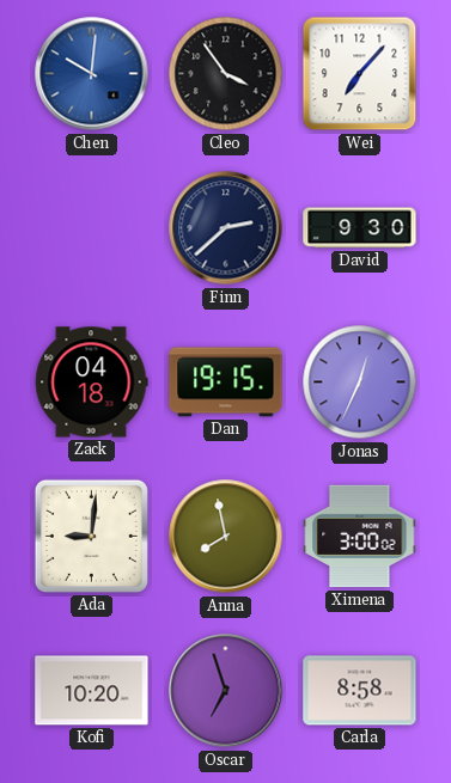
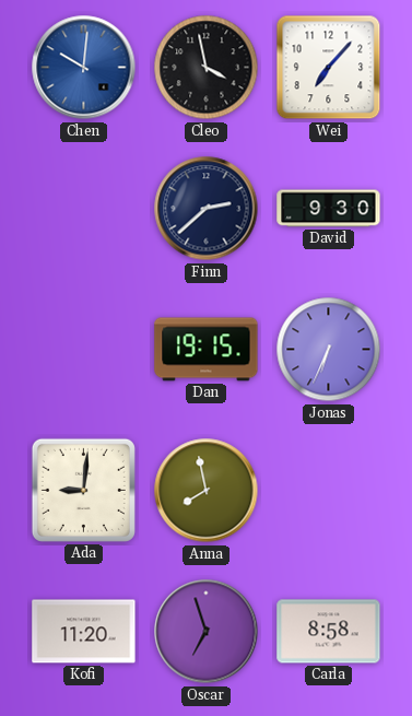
Cleo: 3:54 -> 3:58
Zack: 04:18 -> none
Jonas: 12:34 -> 6:34
Ximena: 3:00 -> none
Kofi: 10:20 -> 11:20
